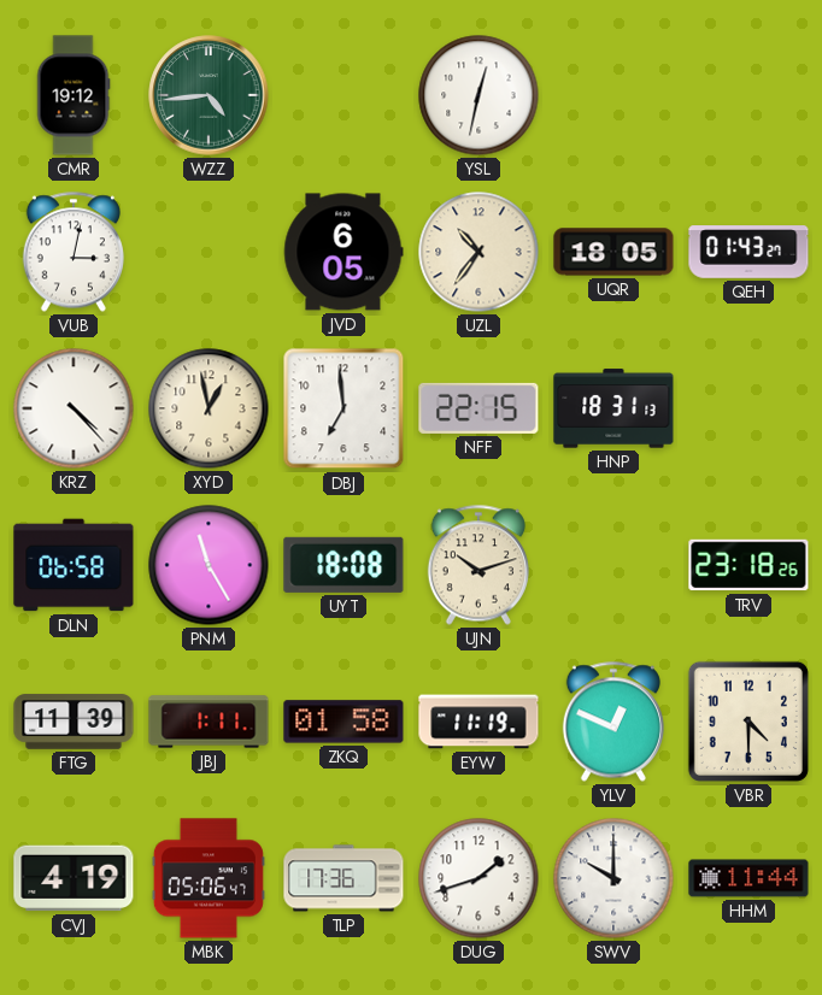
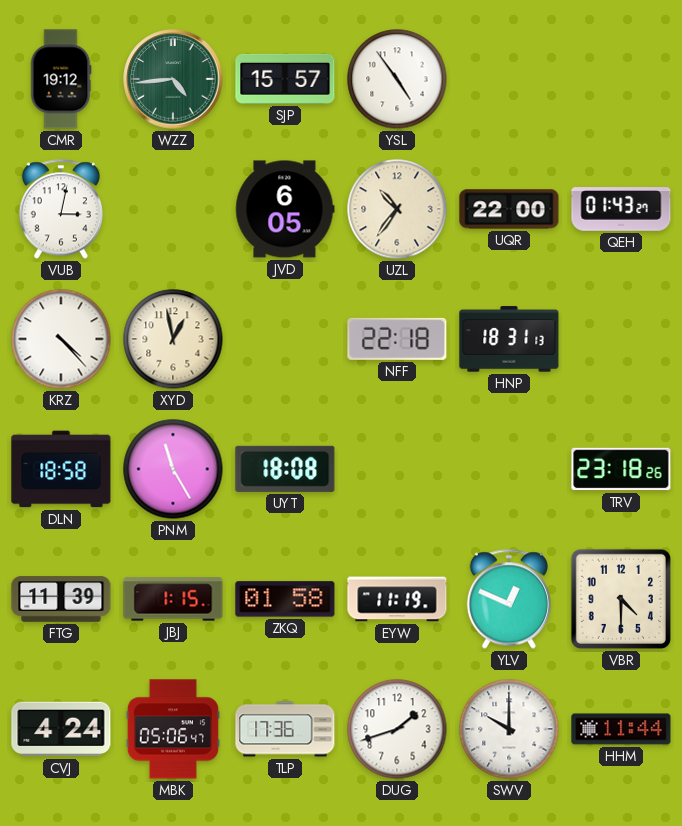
SJP: none -> 15:57
YSL: 12:32 -> 4:54
UQR: 18:05 -> 22:00
DBJ: 6:59 -> none
NFF: 22:15 -> 22:18
DLN: 06:58 -> 18:58
UJN: 10:12 -> none
JBJ: 1:11 -> 1:15
CVJ: 4:19 -> 4:24
